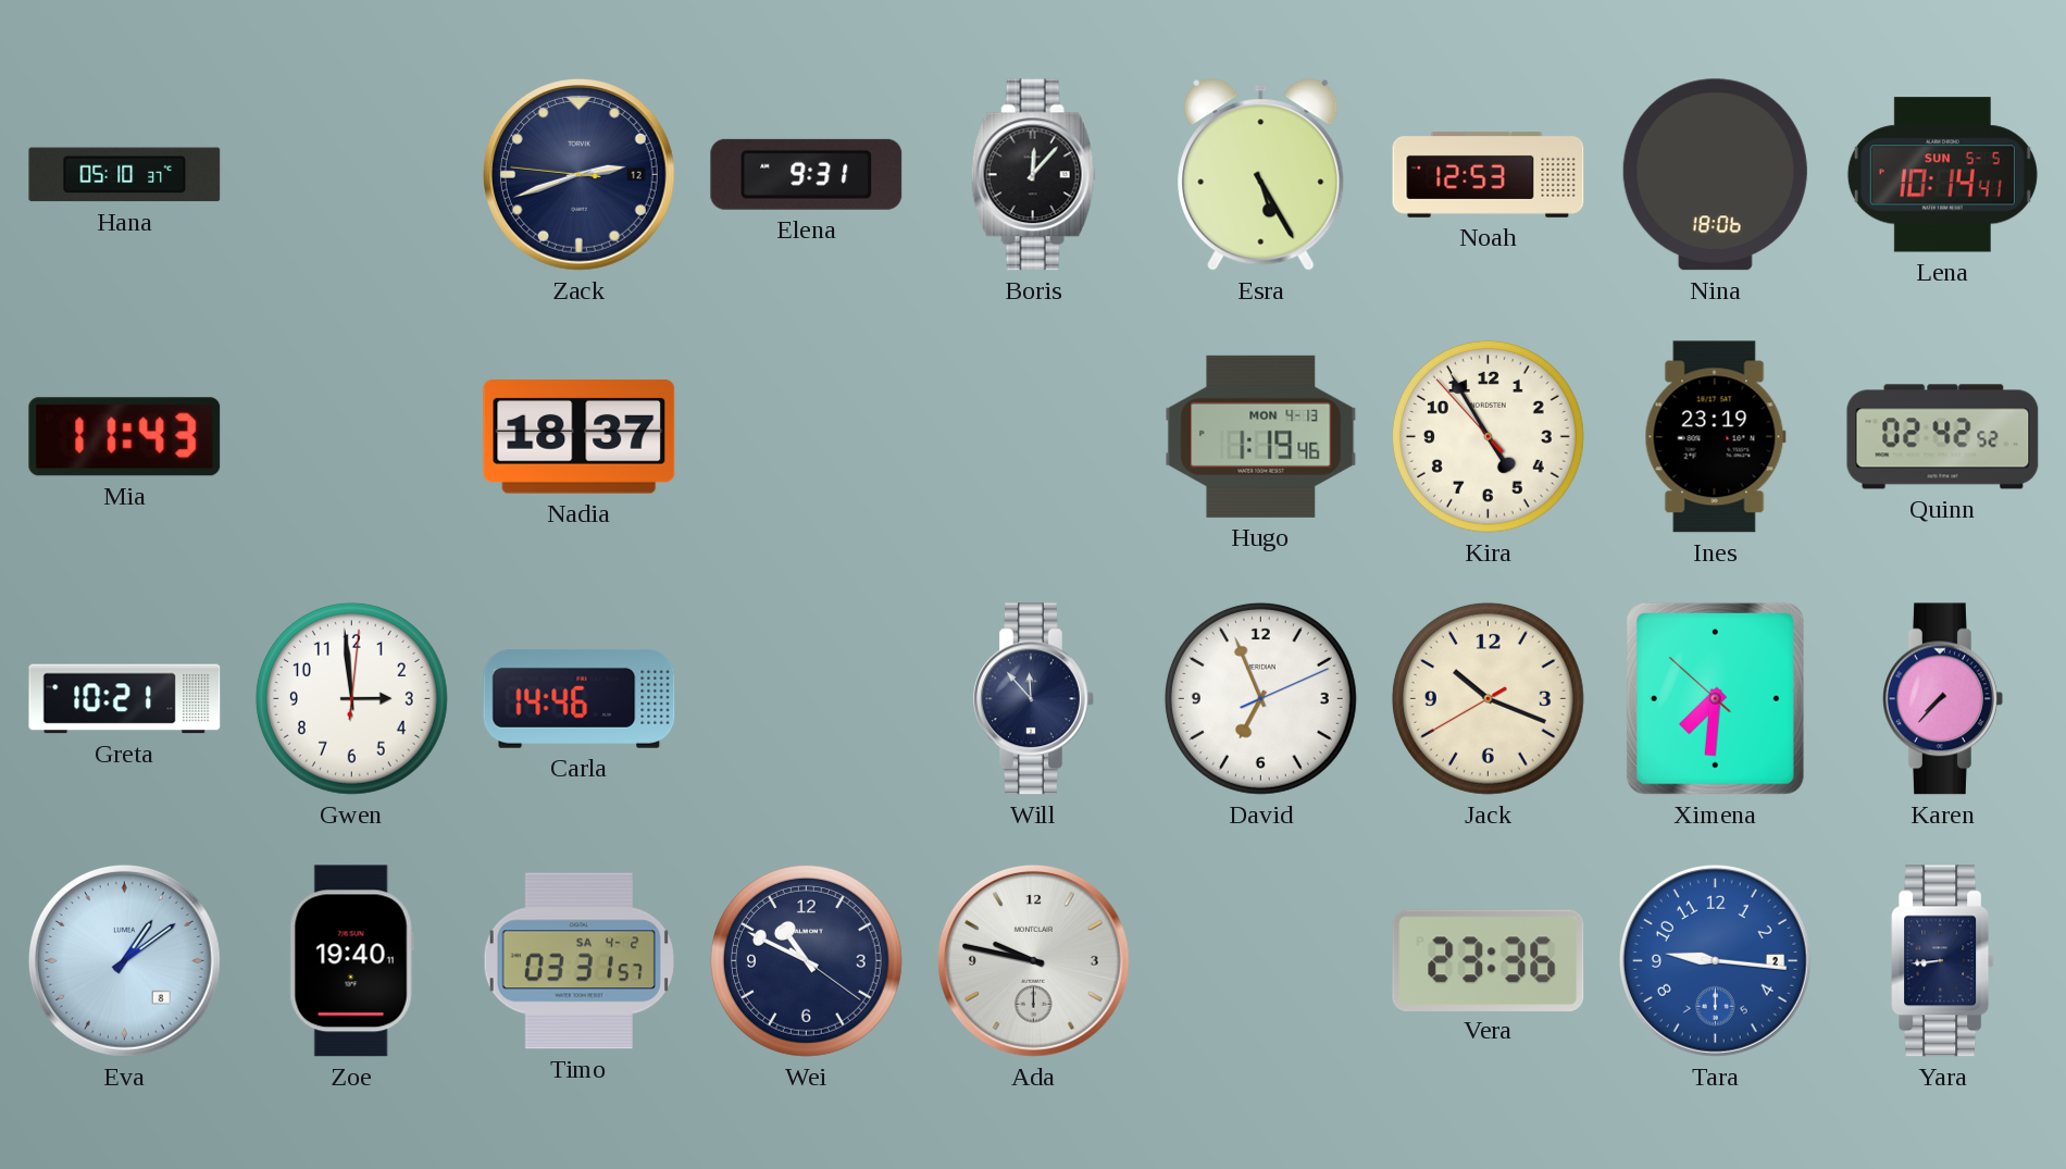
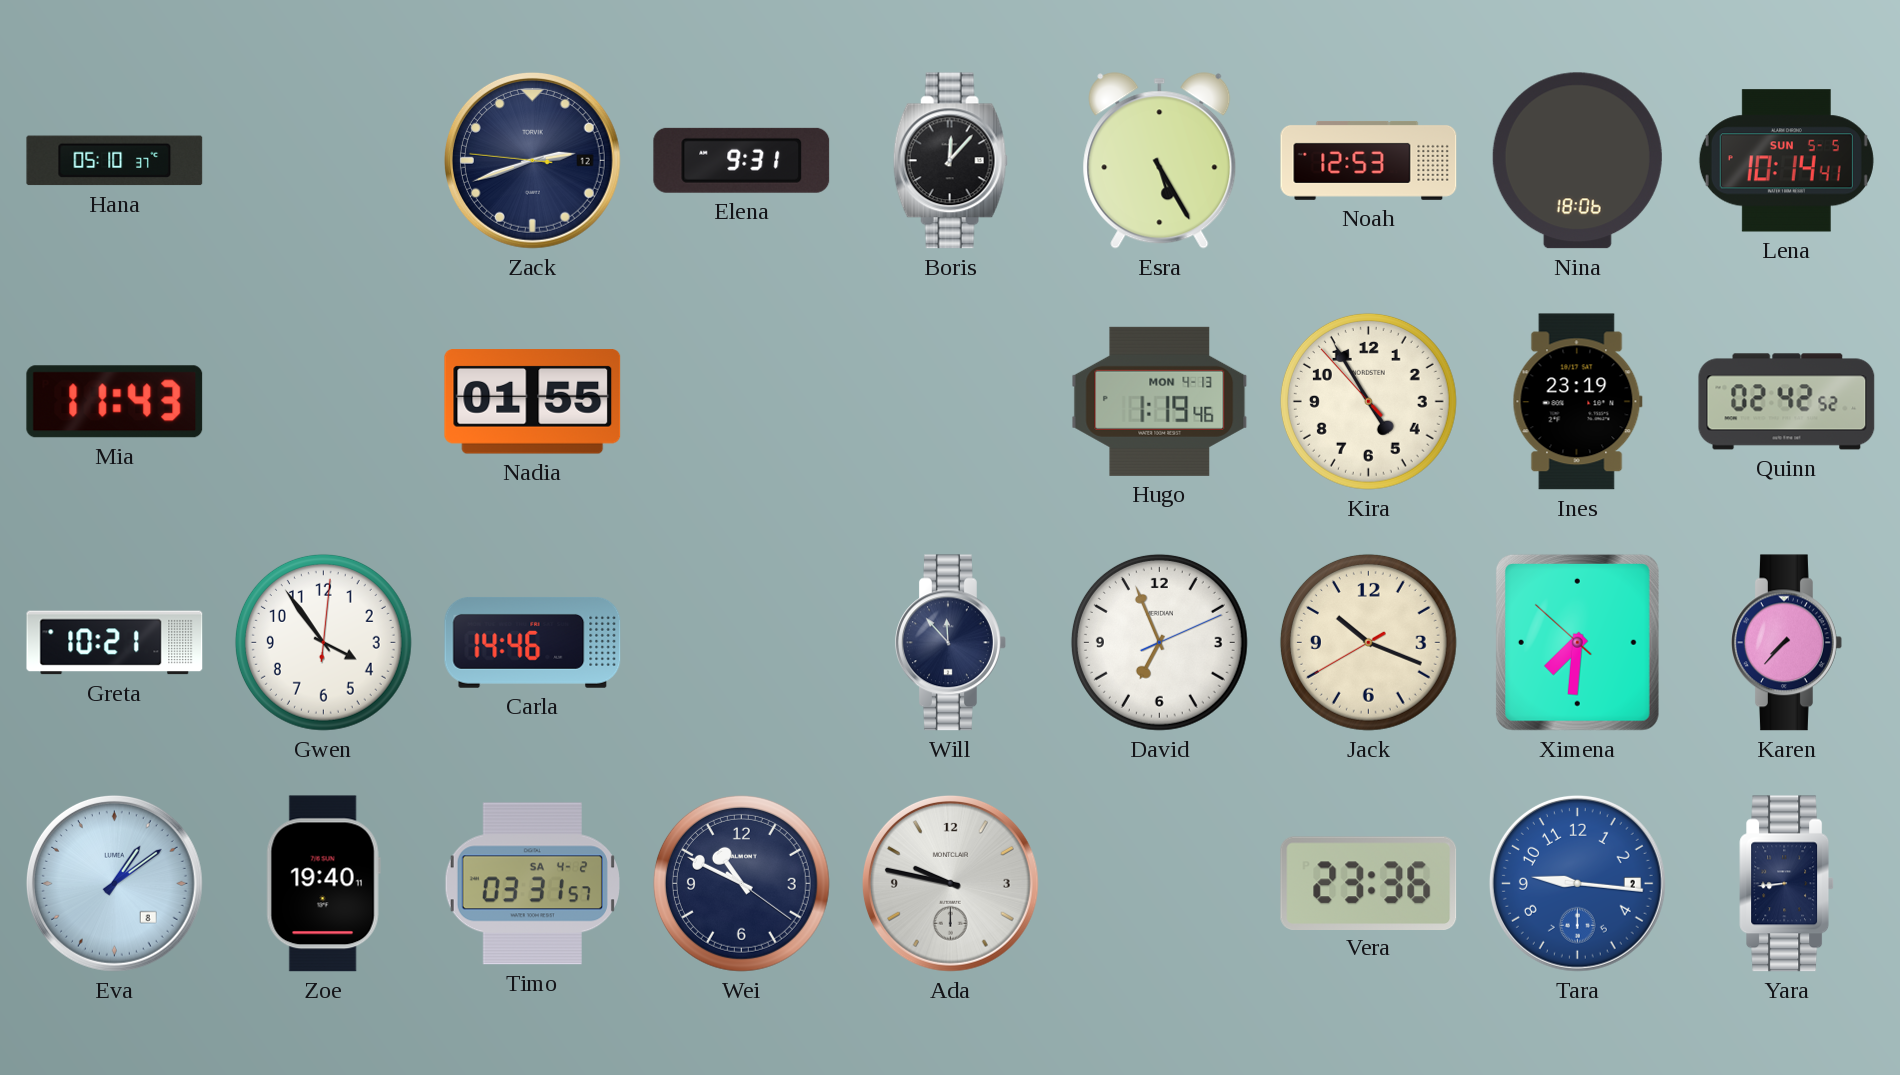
Nadia: 18:37 -> 01:55
Gwen: 2:59 -> 3:54
